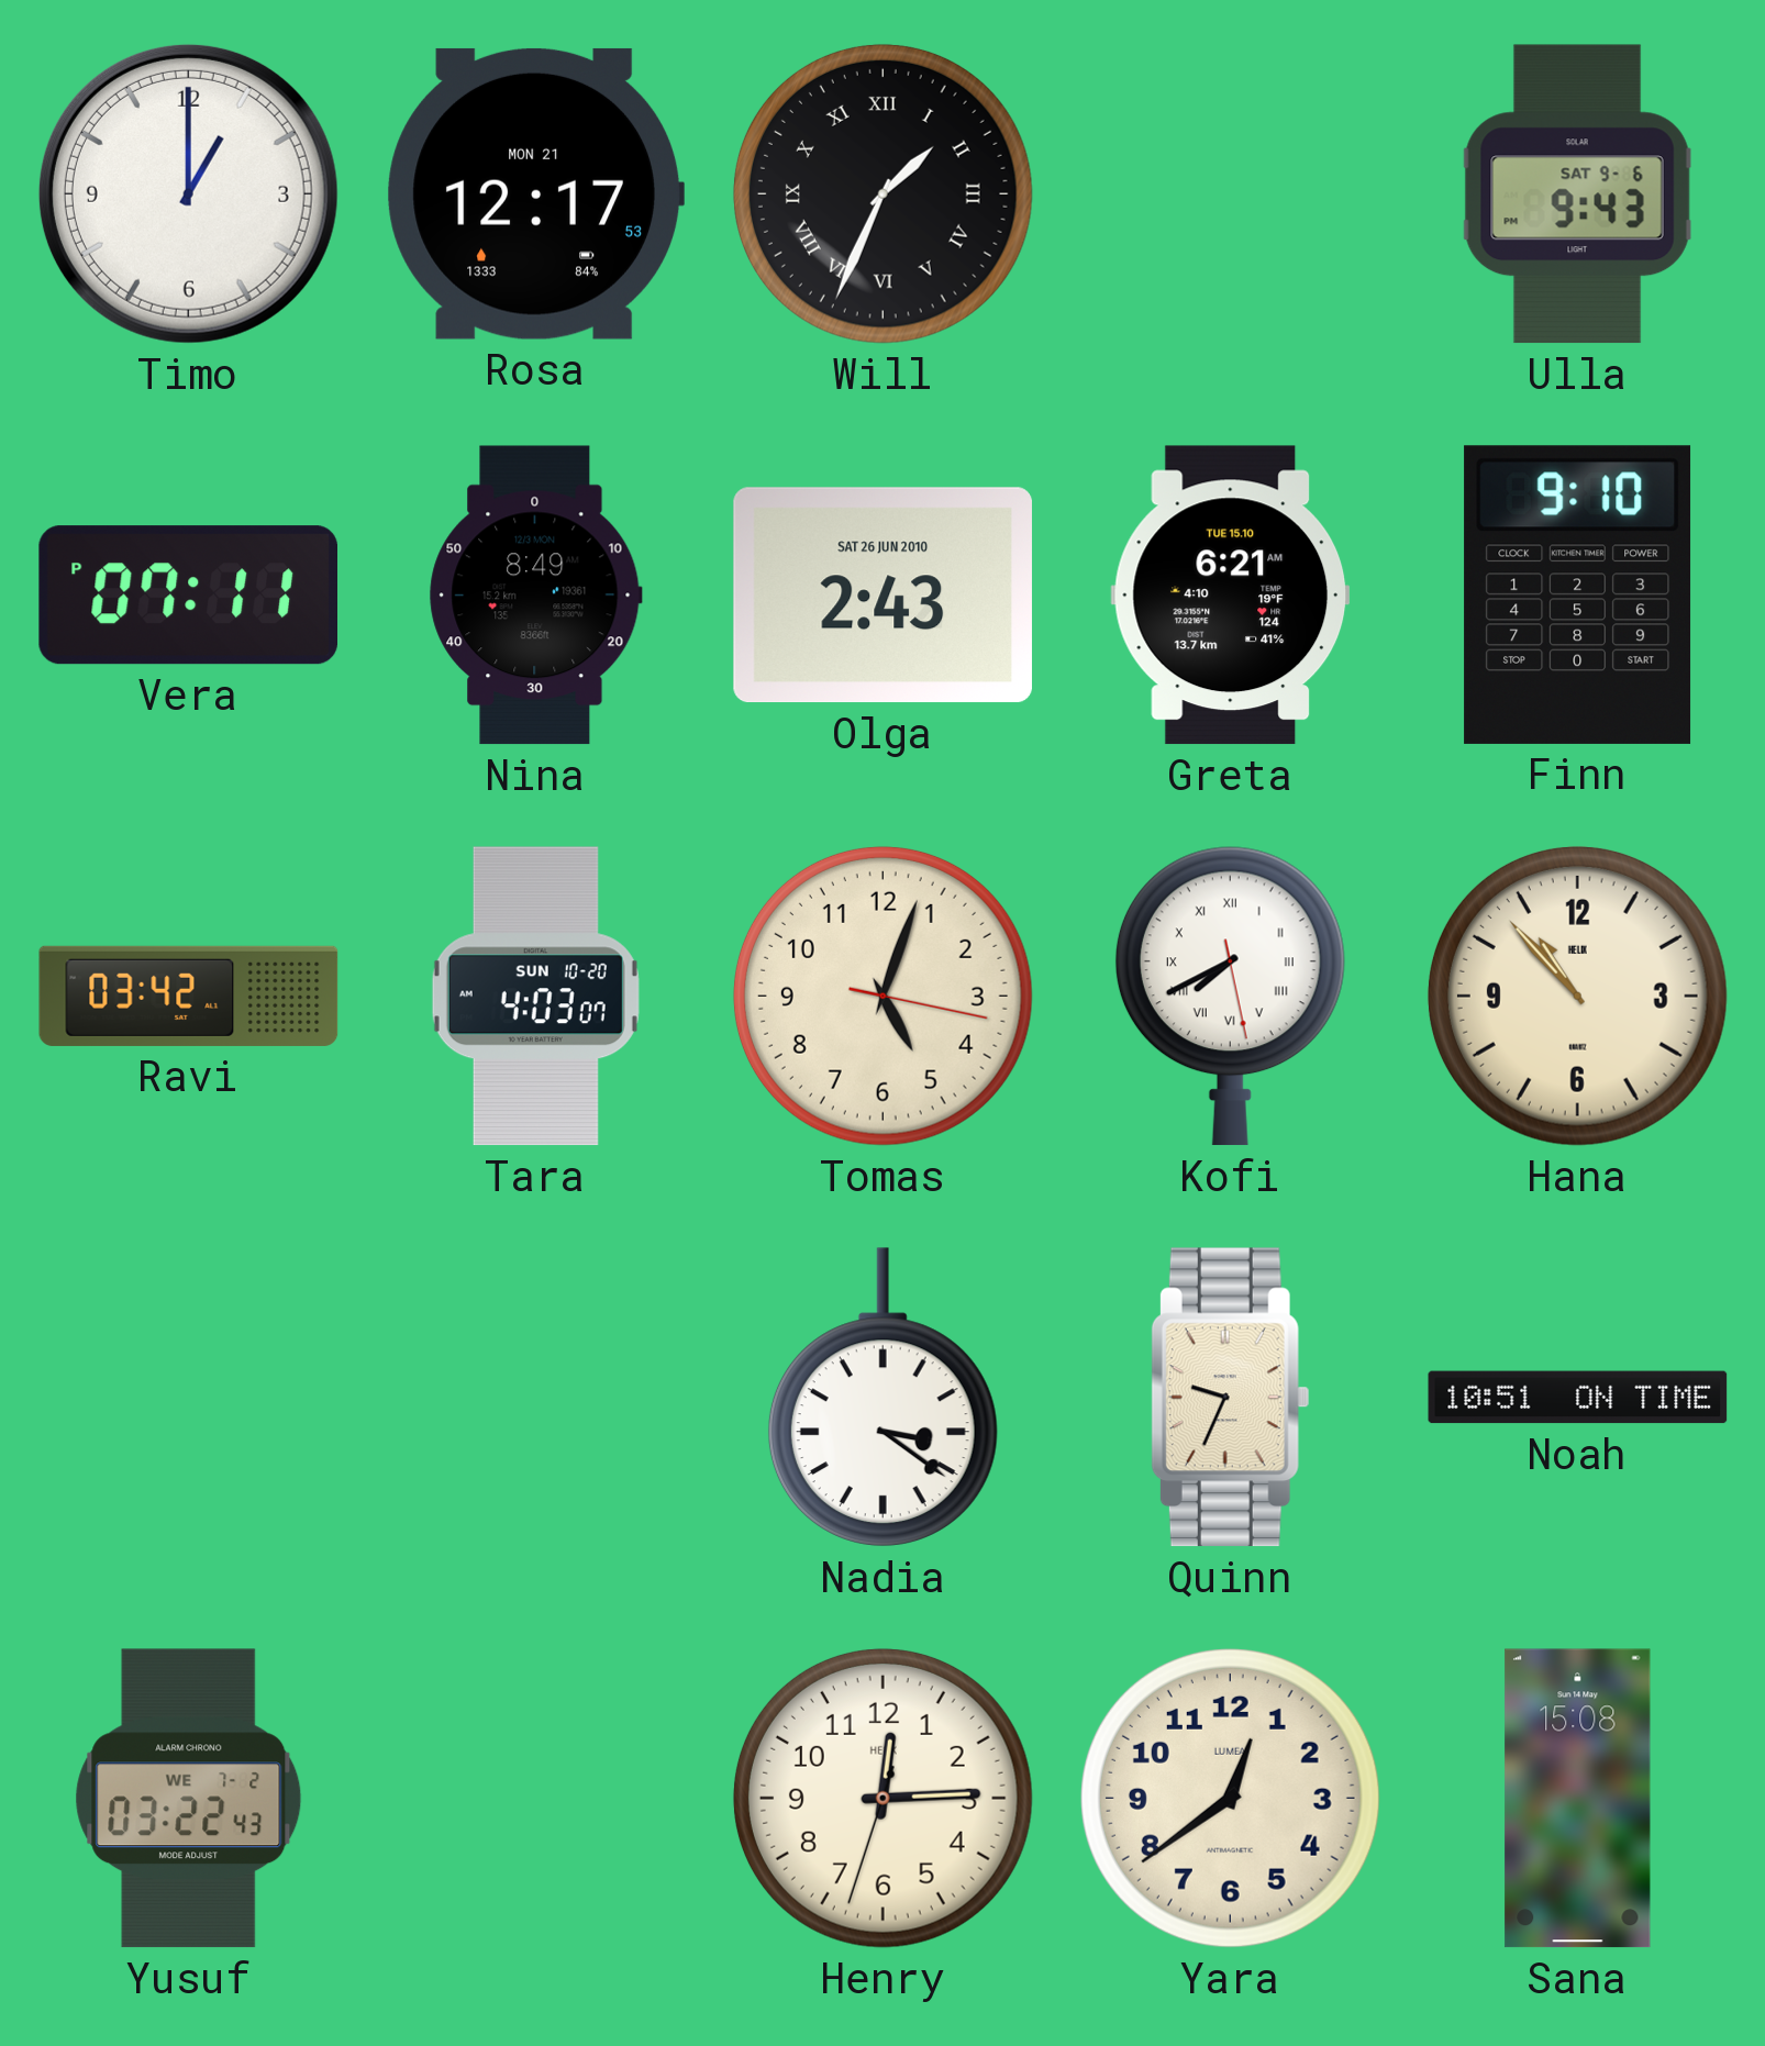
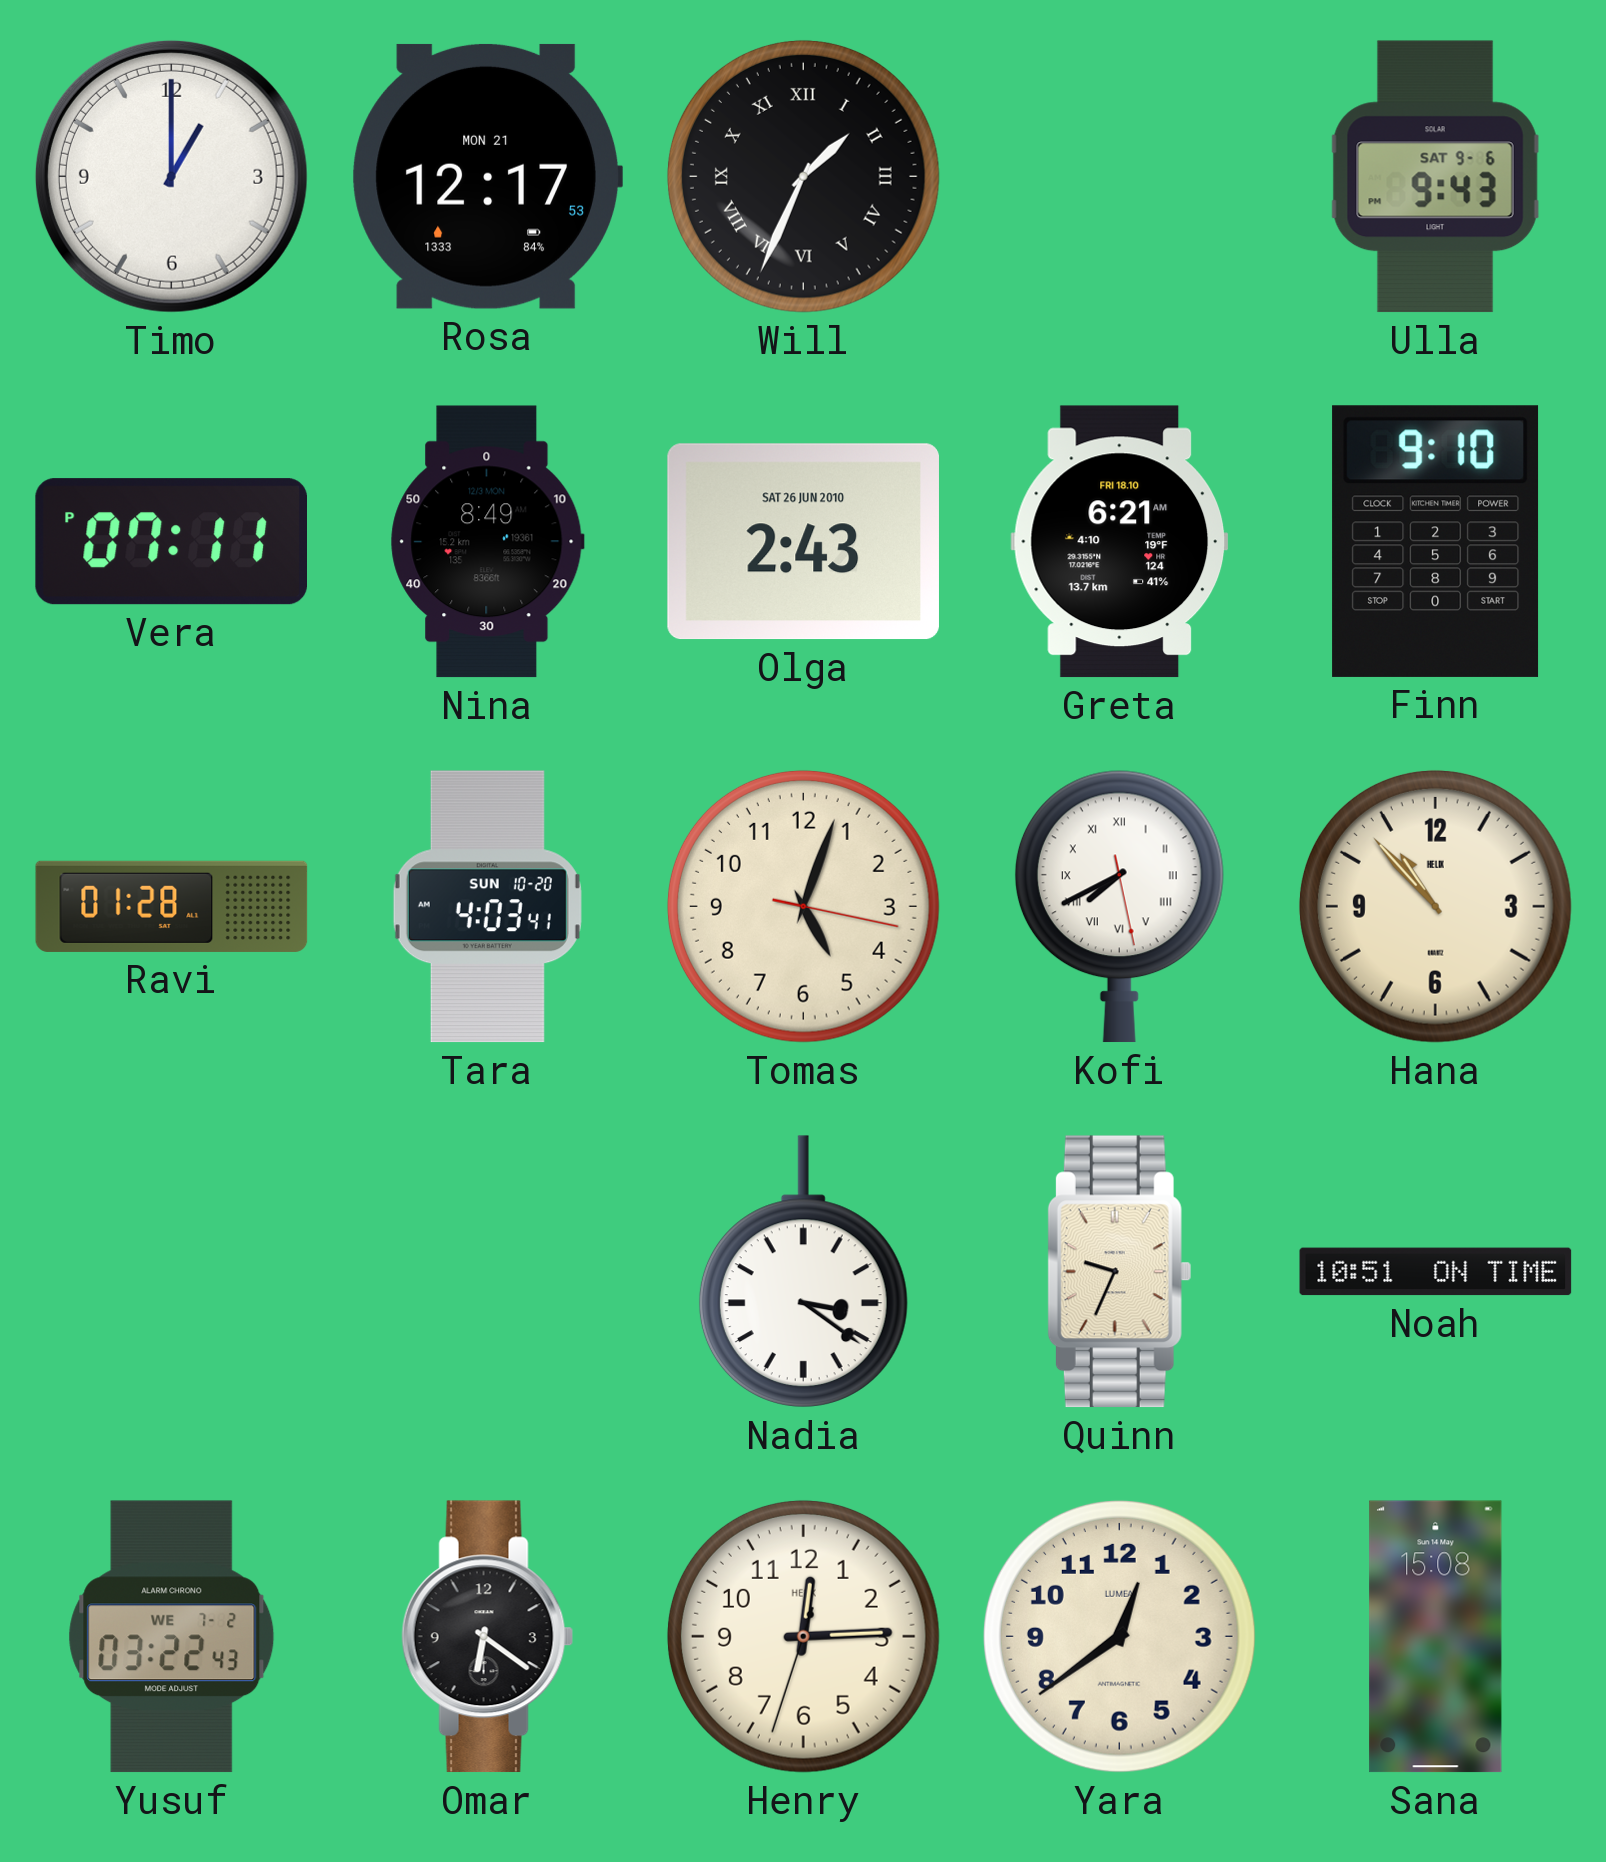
Greta date: TUE 15.10 -> FRI 18.10
Ravi: 03:42 -> 01:28
Tara: 4:03:07 -> 4:03:41
Omar: none -> 6:21
